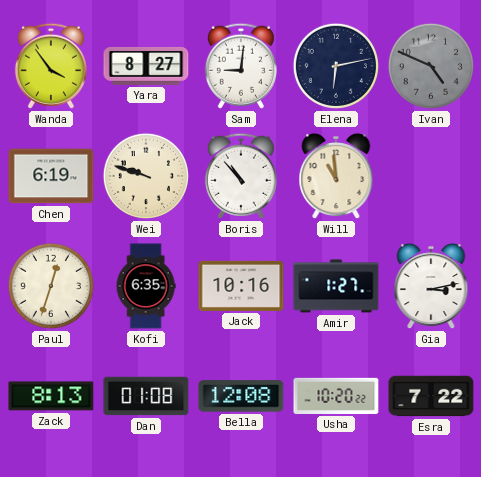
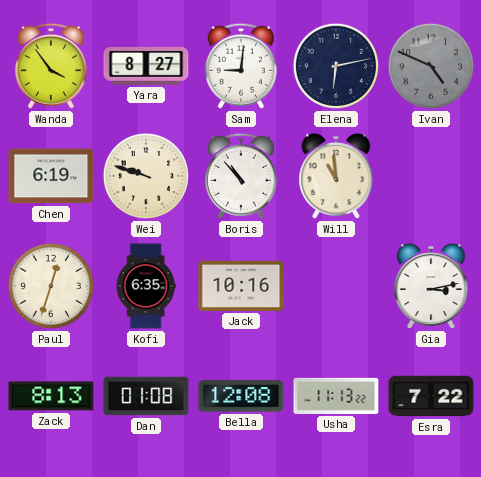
Amir: 1:27 -> none
Usha: 10:20 -> 11:13
